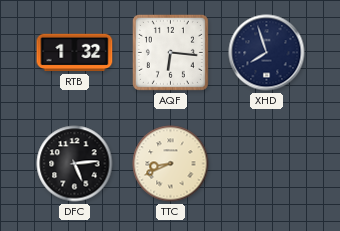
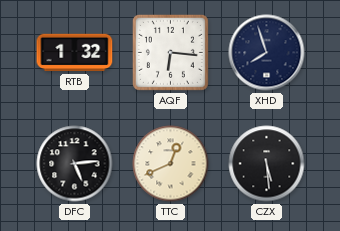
TTC: 8:41 -> 12:41
CZX: none -> 5:29
